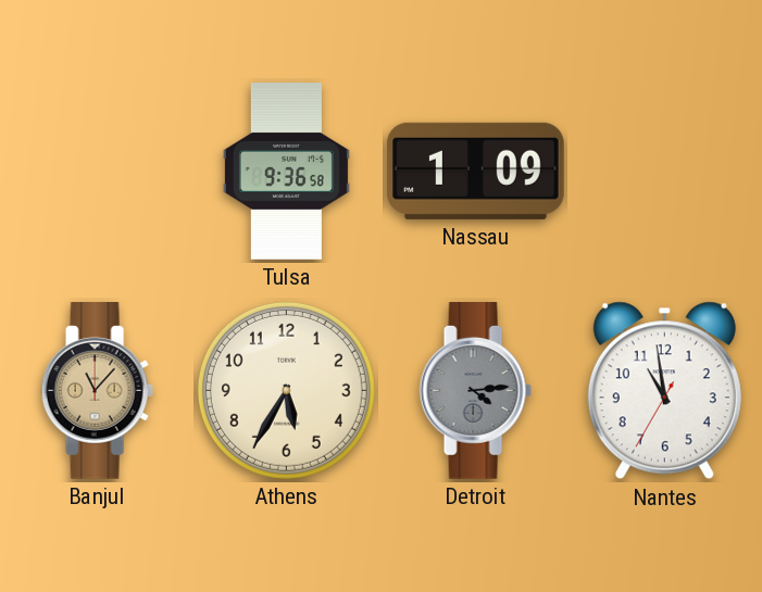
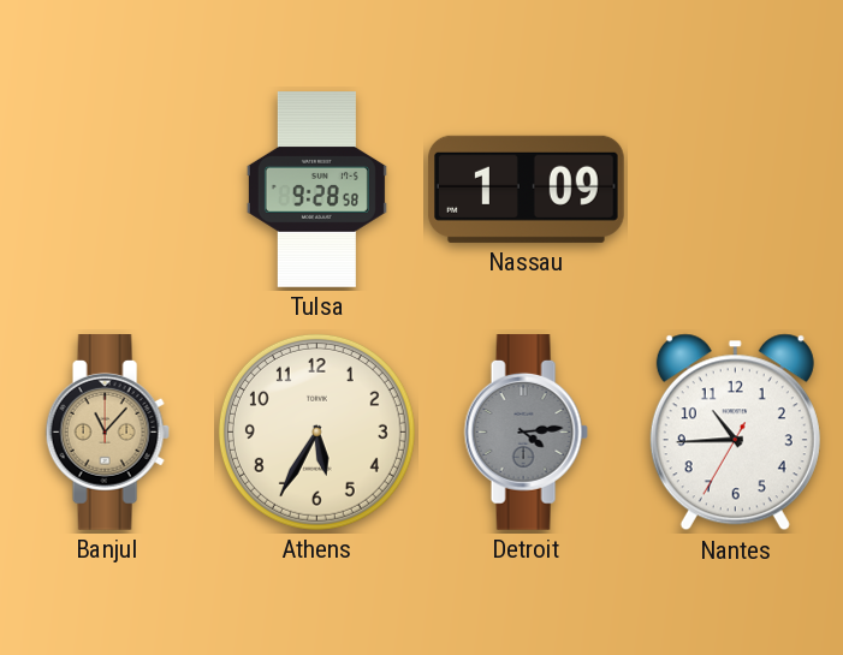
Tulsa: 9:36 -> 9:28
Nantes: 10:58 -> 10:44
